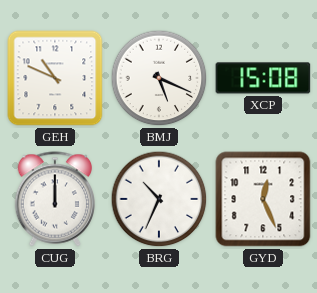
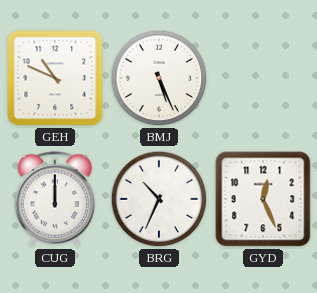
BMJ: 5:19 -> 5:26
XCP: 15:08 -> none
